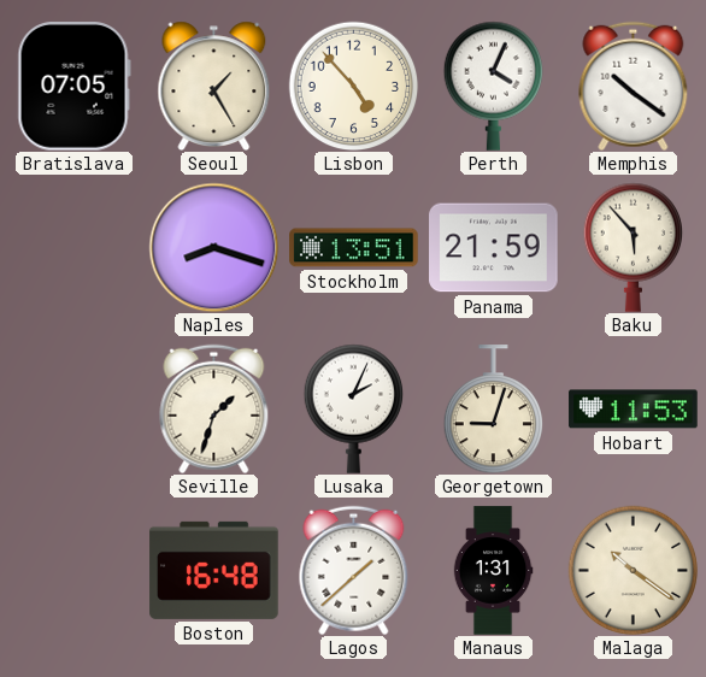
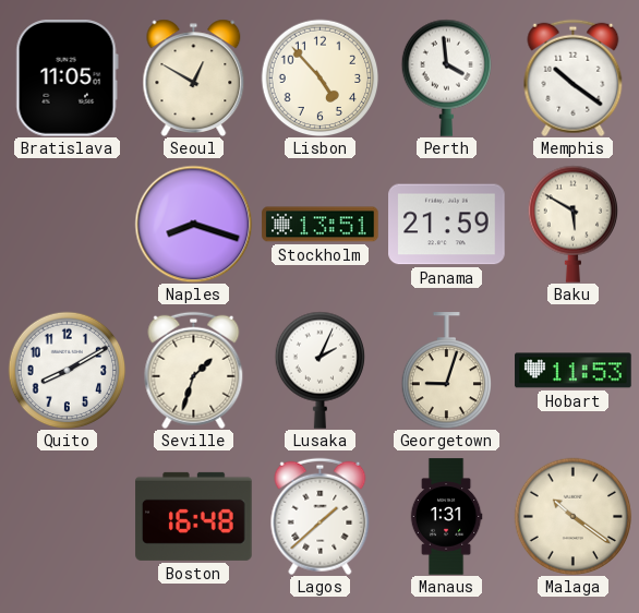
Bratislava: 07:05 -> 11:05
Seoul: 1:25 -> 12:50
Perth: 4:04 -> 3:59
Baku: 5:53 -> 5:50
Quito: none -> 8:10
